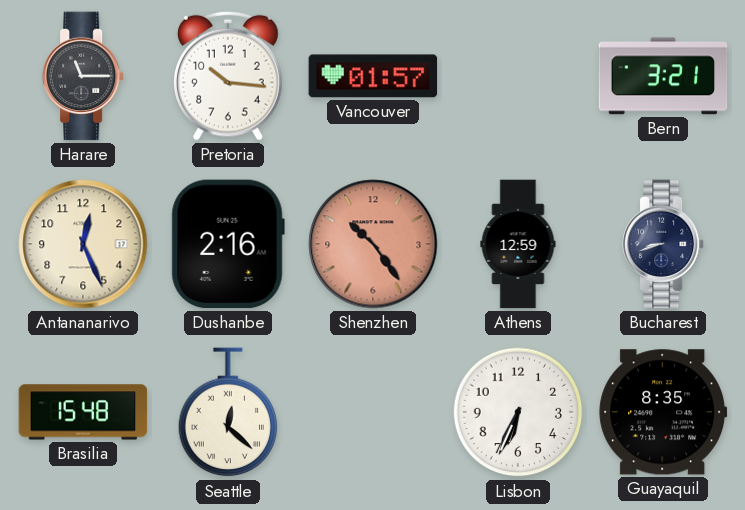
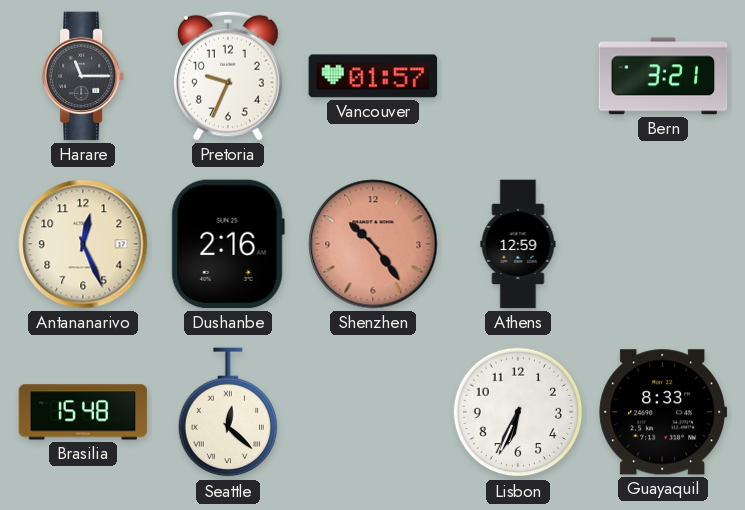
Pretoria: 10:16 -> 9:34
Bucharest: 8:42 -> none
Guayaquil: 8:35 -> 8:33
